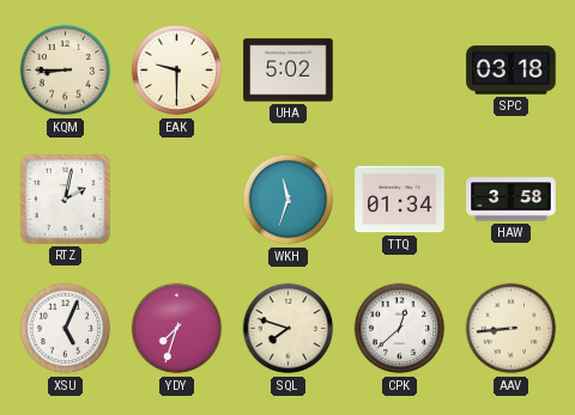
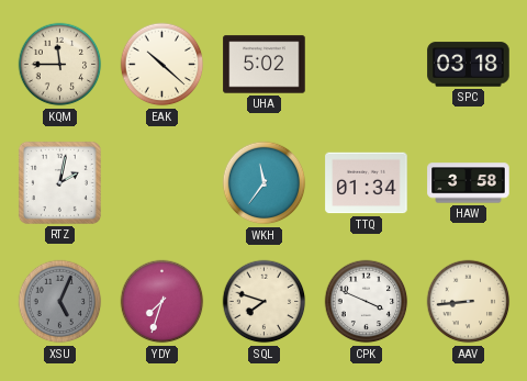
KQM: 8:45 -> 11:45
EAK: 9:30 -> 10:22
WKH: 11:33 -> 11:36
XSU dial: white -> grey
CPK: 12:38 -> 3:49
